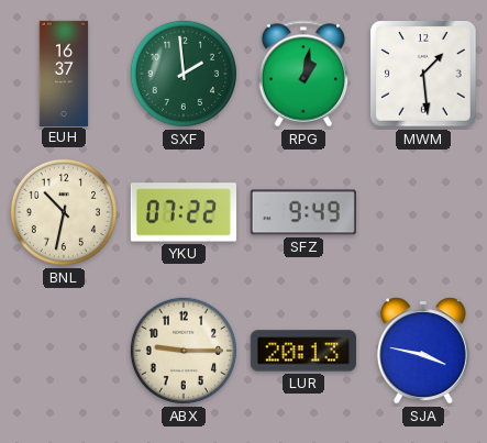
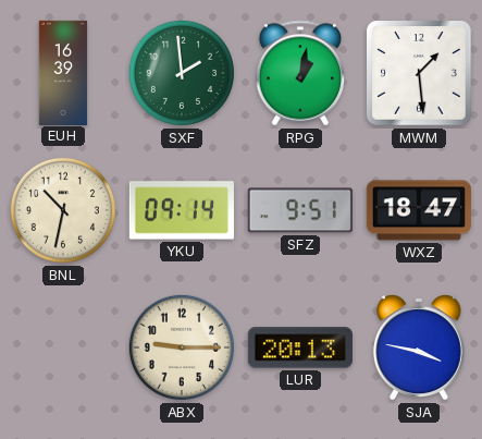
EUH: 16:37 -> 16:39
YKU: 07:22 -> 09:14
SFZ: 9:49 -> 9:51
WXZ: none -> 18:47
